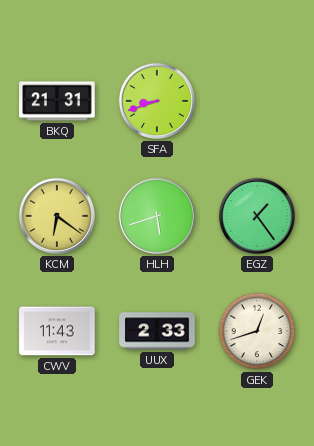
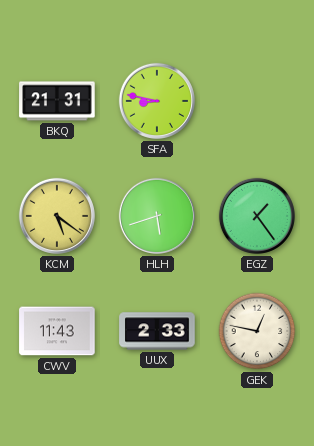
SFA: 8:42 -> 8:47
KCM: 6:21 -> 5:21
GEK: 12:42 -> 12:47
